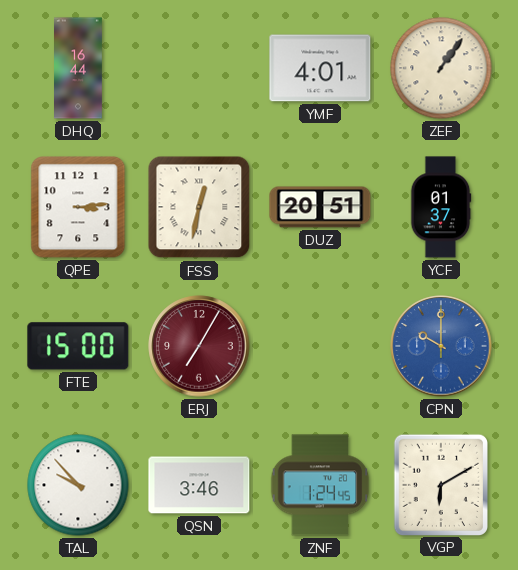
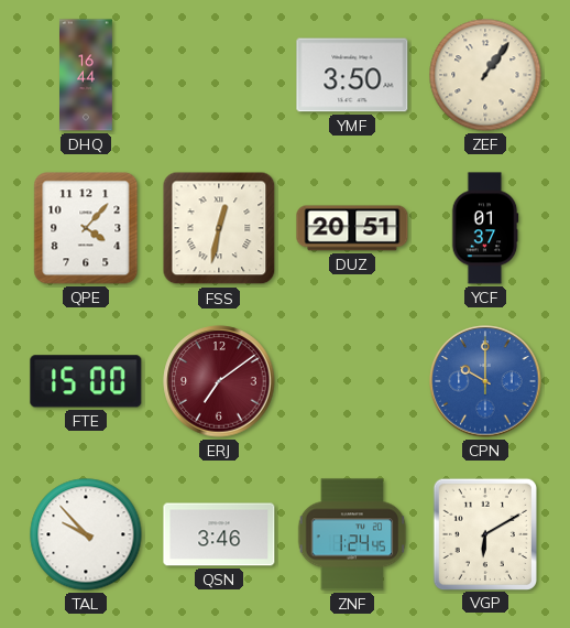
YMF: 4:01 -> 3:50
QPE: 3:14 -> 4:07
ERJ: 7:05 -> 7:09
